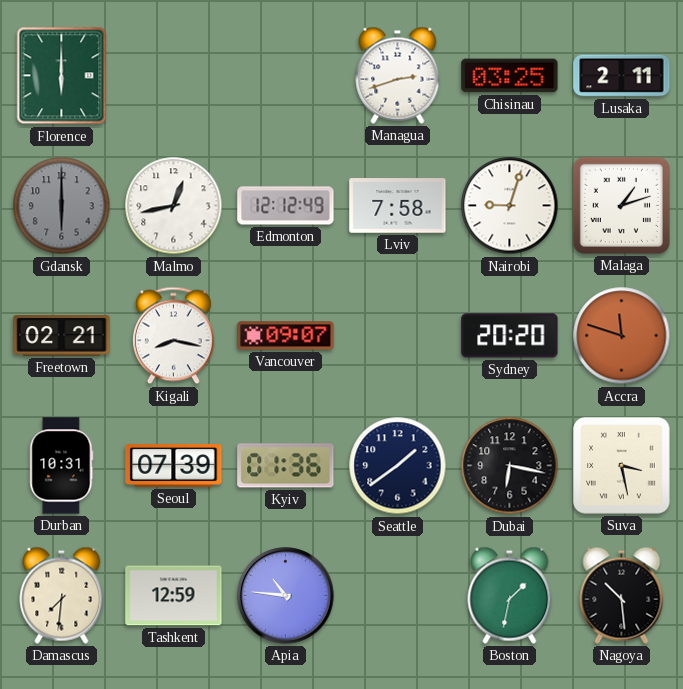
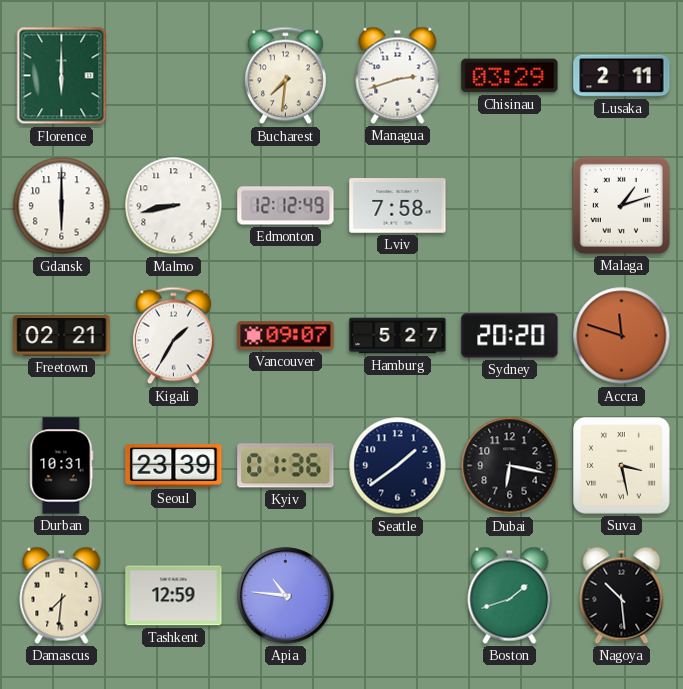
Bucharest: none -> 7:31
Chisinau: 03:25 -> 03:29
Gdansk dial: grey -> white
Malmo: 12:43 -> 8:43
Nairobi: 9:03 -> none
Kigali: 8:17 -> 1:35
Hamburg: none -> 5:27
Seoul: 07:39 -> 23:39
Boston: 1:32 -> 1:42
